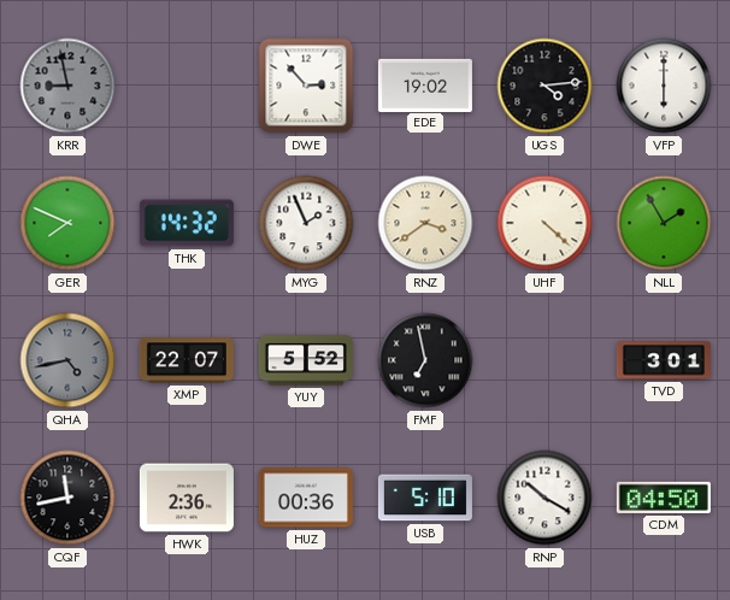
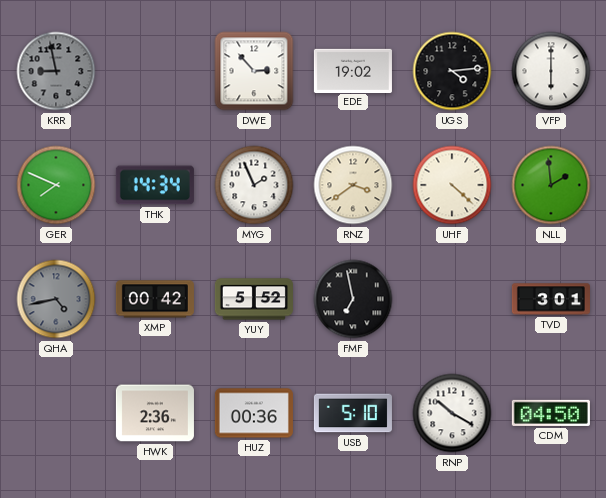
THK: 14:32 -> 14:34
NLL: 1:55 -> 1:59
XMP: 22:07 -> 00:42
CQF: 11:43 -> none
